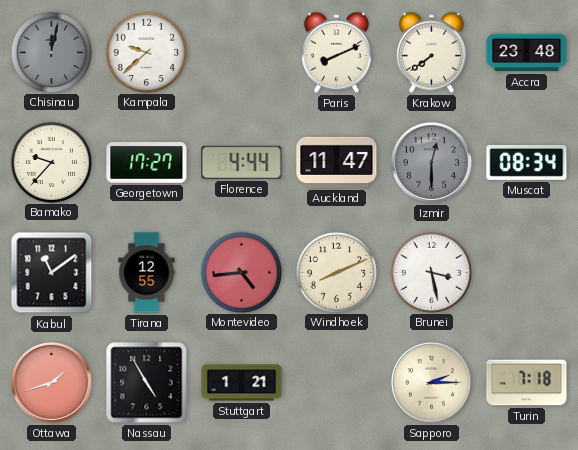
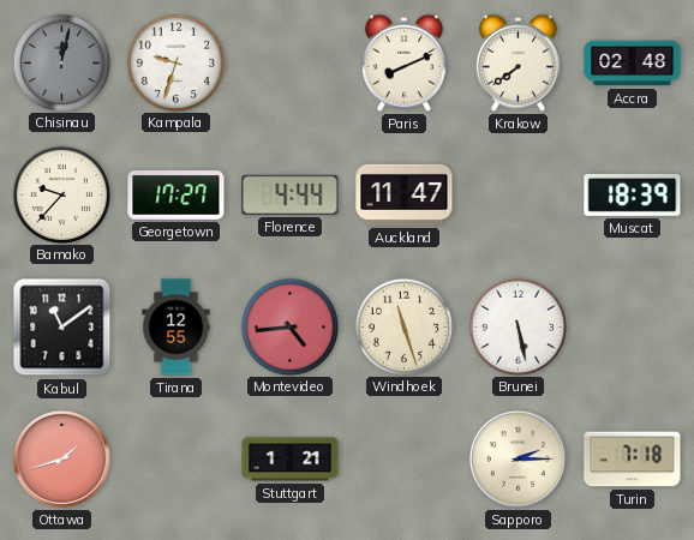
Kampala: 9:38 -> 9:33
Accra: 23:48 -> 02:48
Izmir: 12:30 -> none
Muscat: 08:34 -> 18:39
Windhoek: 8:11 -> 11:27
Brunei: 3:28 -> 5:28
Nassau: 4:55 -> none
